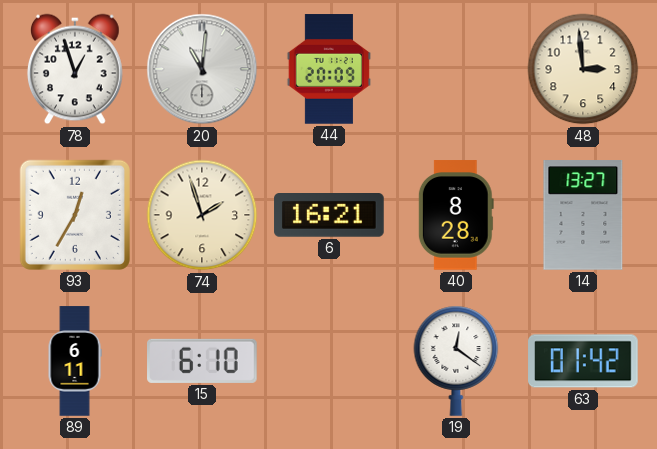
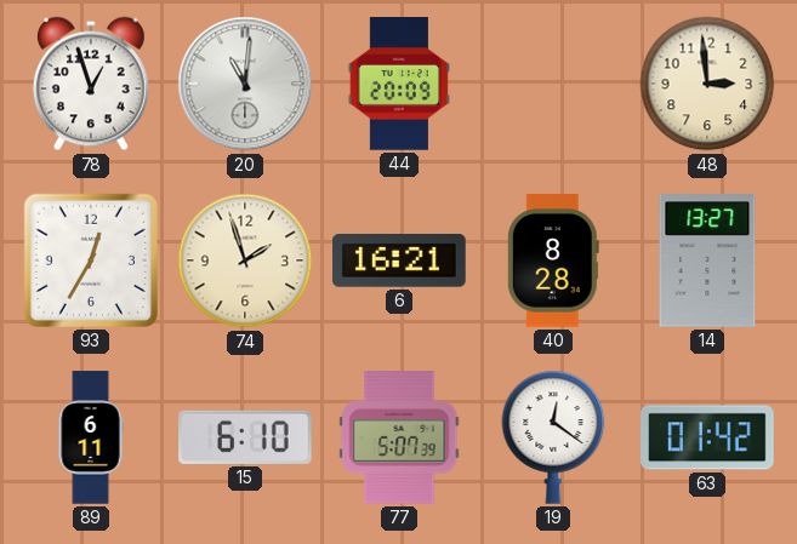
77: none -> 5:07
